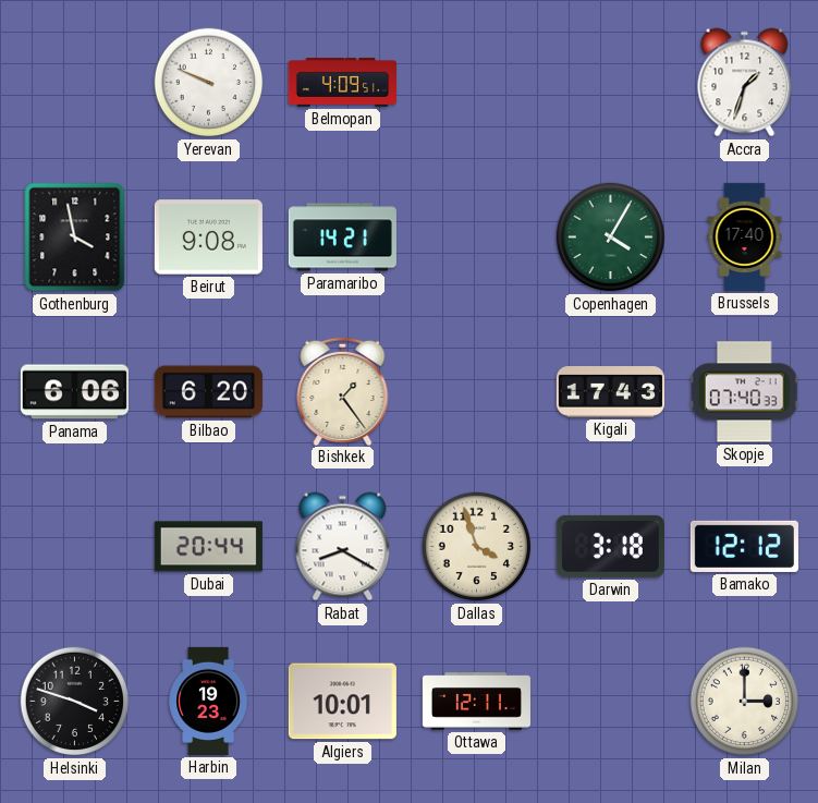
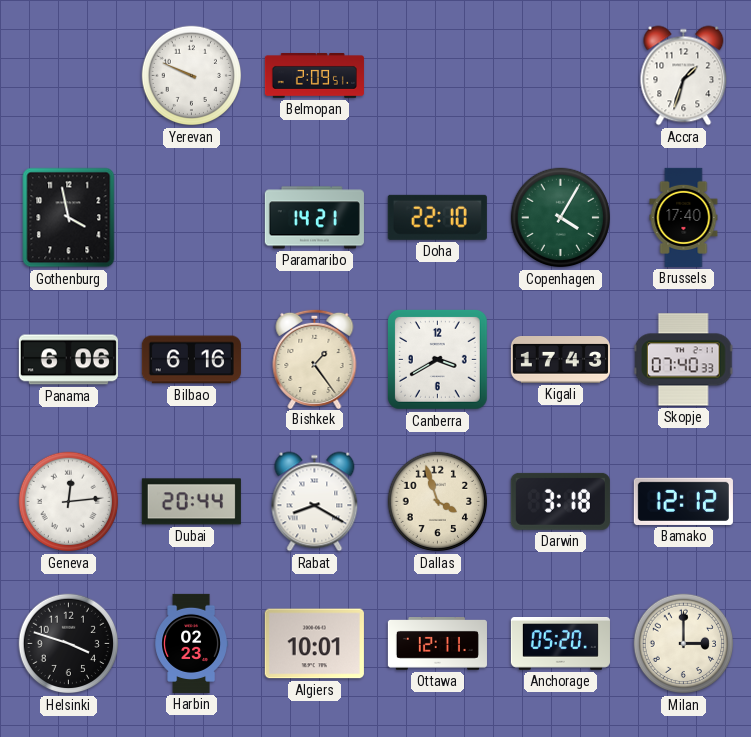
Belmopan: 4:09 -> 2:09
Beirut: 9:08 -> none
Doha: none -> 22:10
Bilbao: 6:20 -> 6:16
Canberra: none -> 3:40
Geneva: none -> 12:14
Harbin: 19:23 -> 02:23
Anchorage: none -> 05:20
